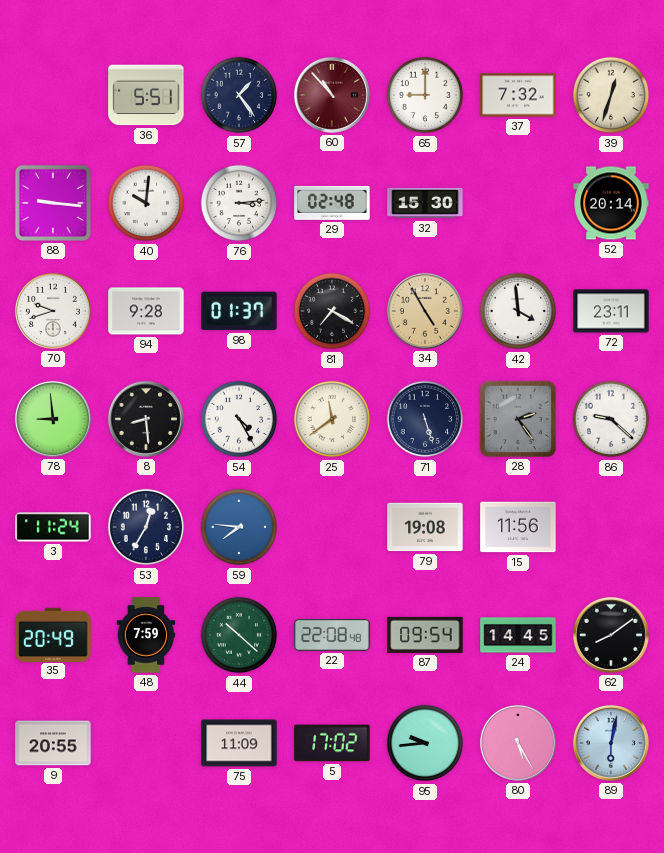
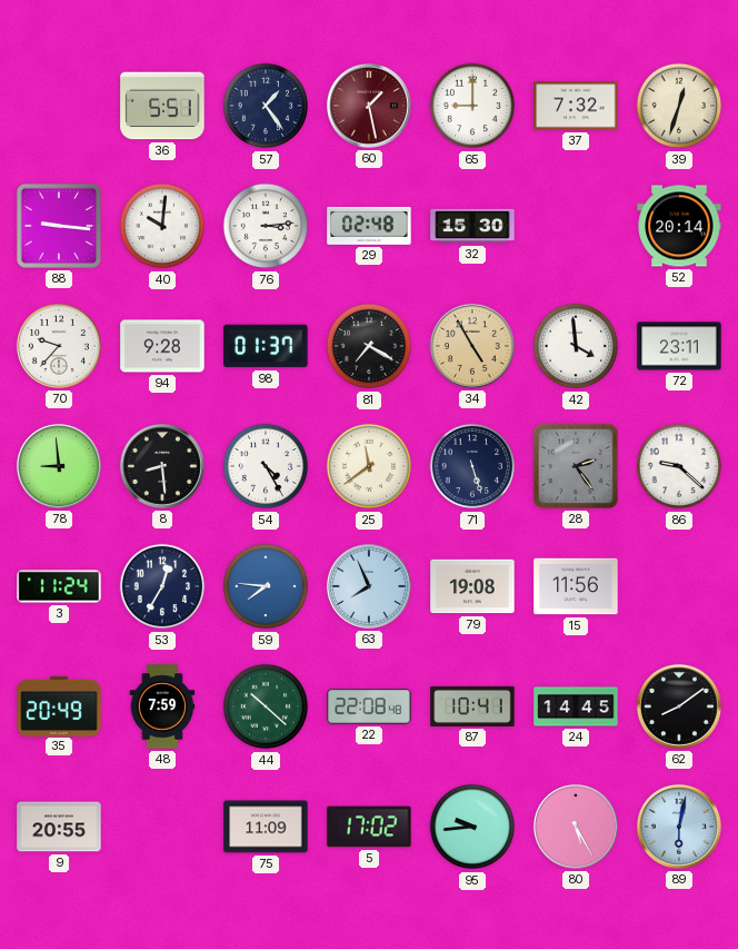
60: 10:53 -> 1:28
70: 9:42 -> 9:37
63: none -> 7:56
87: 09:54 -> 10:41
